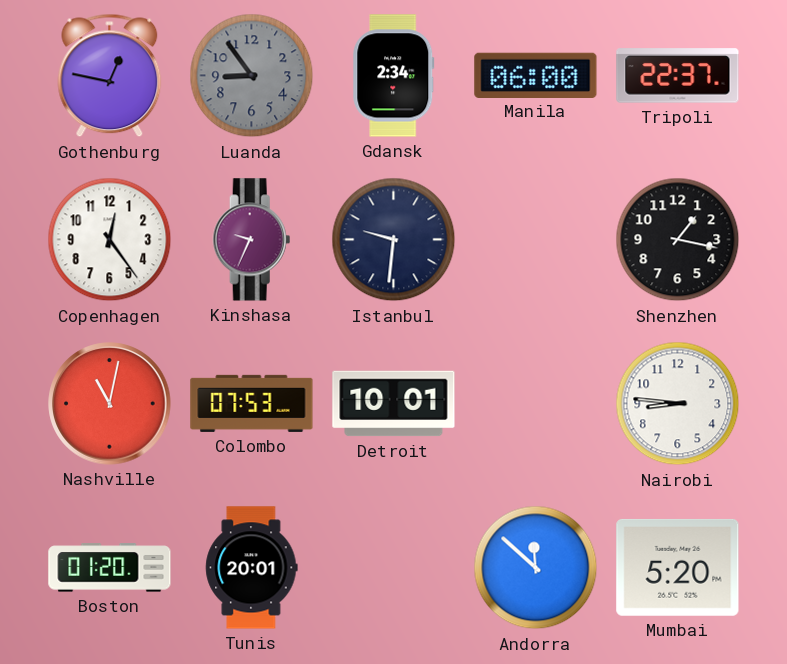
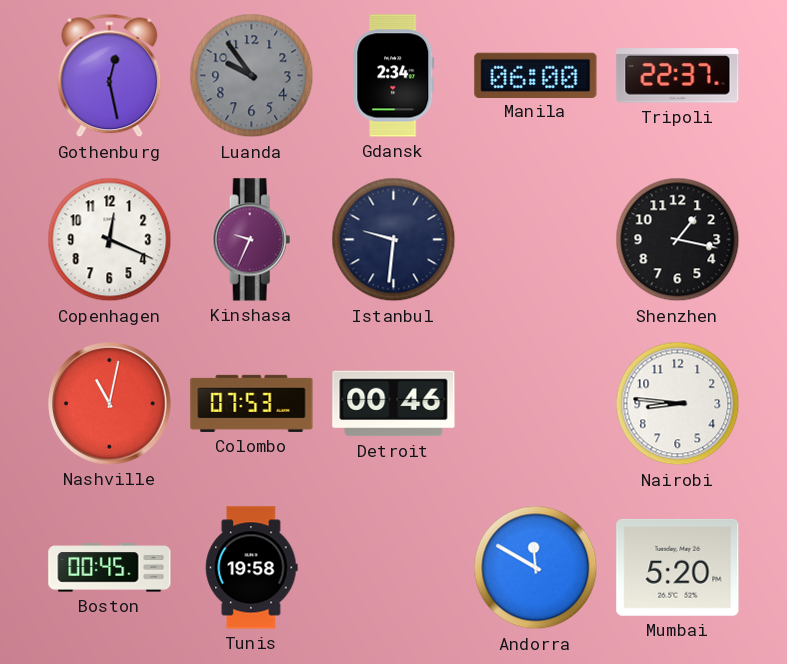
Gothenburg: 12:47 -> 12:28
Luanda: 8:54 -> 9:54
Copenhagen: 12:24 -> 12:19
Detroit: 10:01 -> 00:46
Boston: 01:20 -> 00:45
Tunis: 20:01 -> 19:58
Andorra: 11:52 -> 11:50
